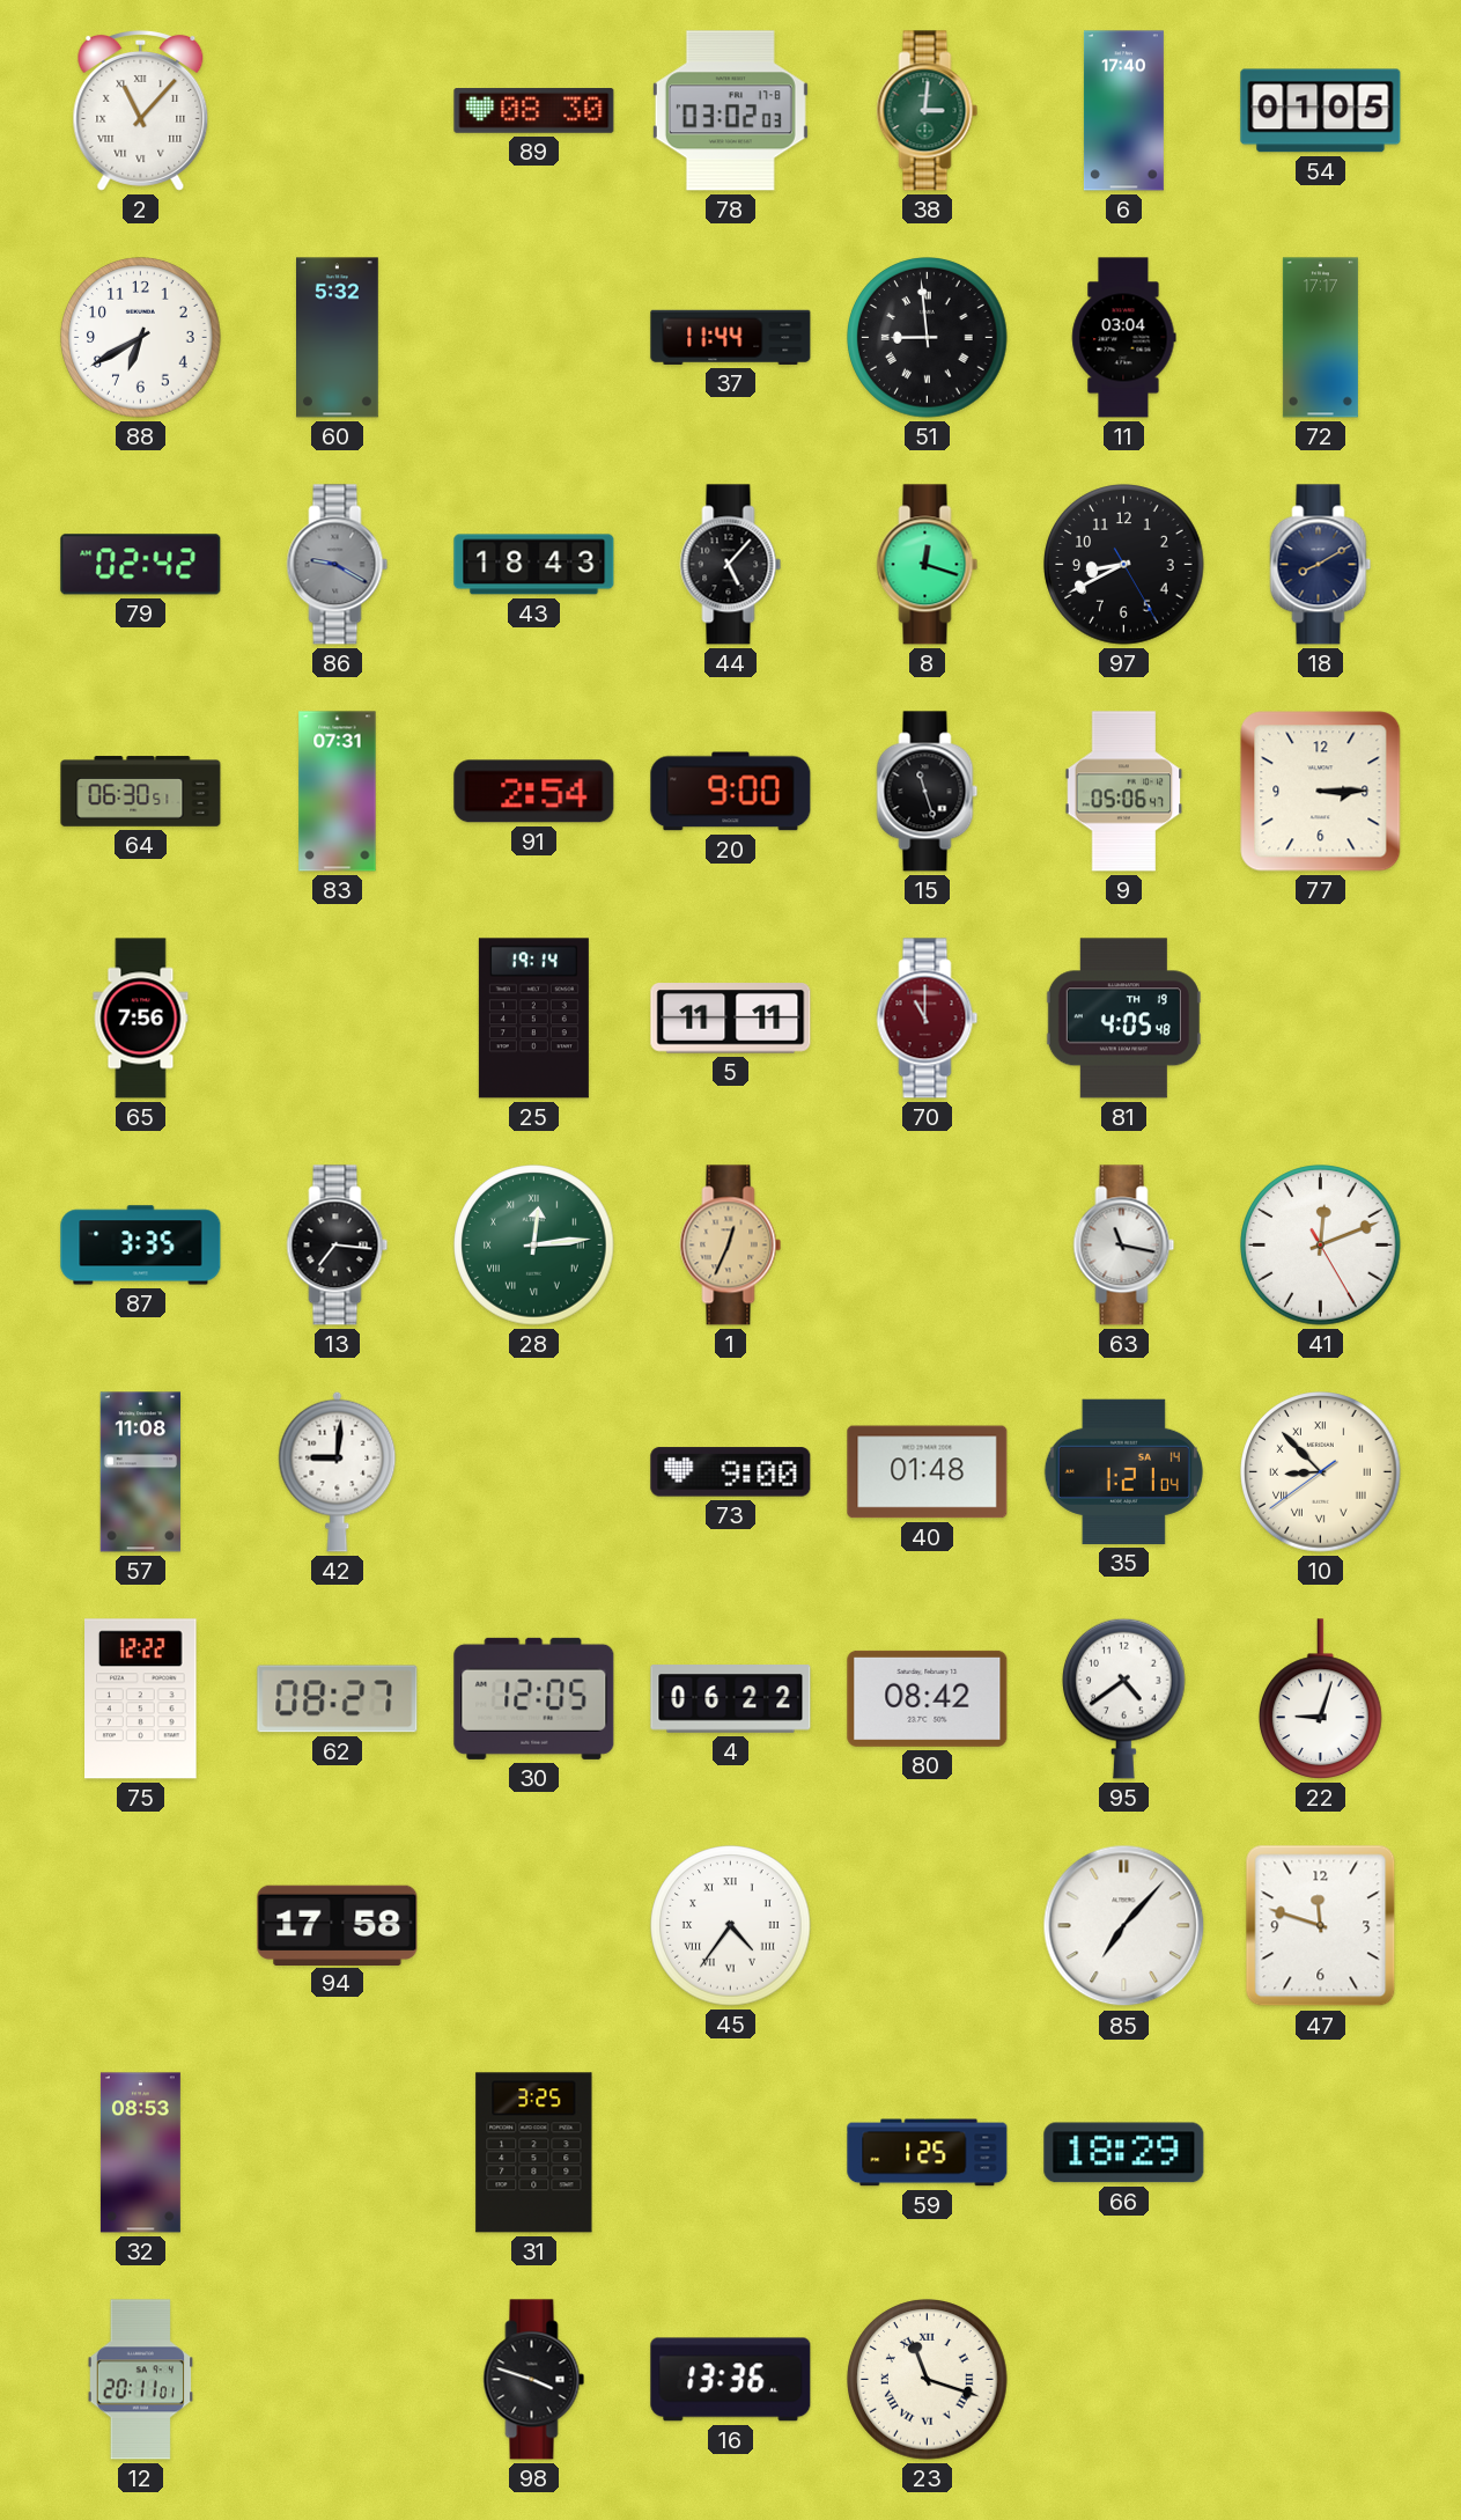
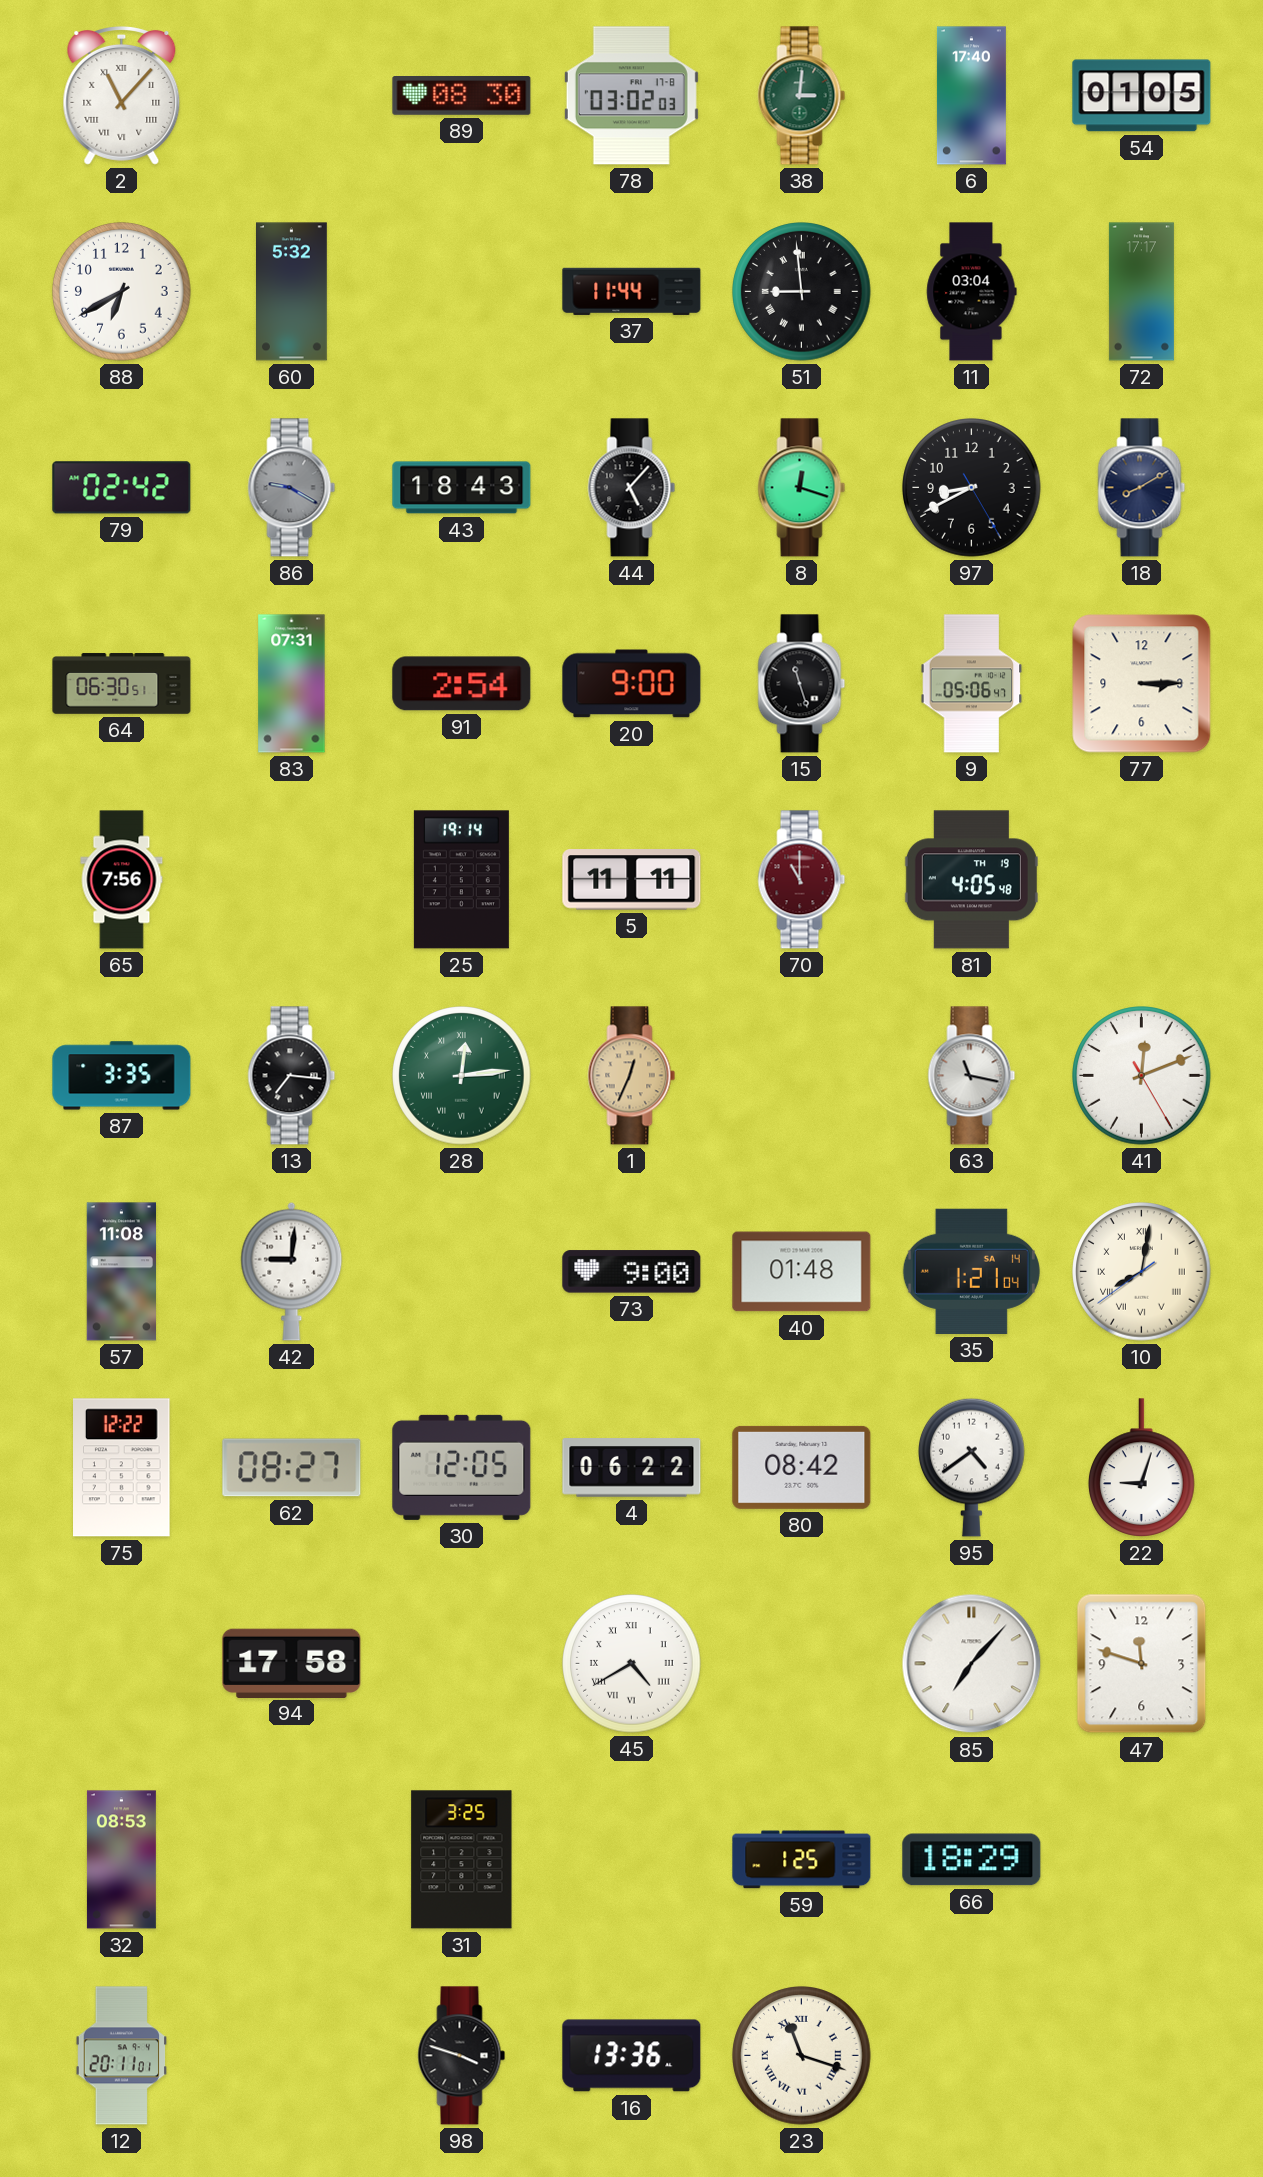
10: 8:52 -> 8:01
45: 4:36 -> 4:40
